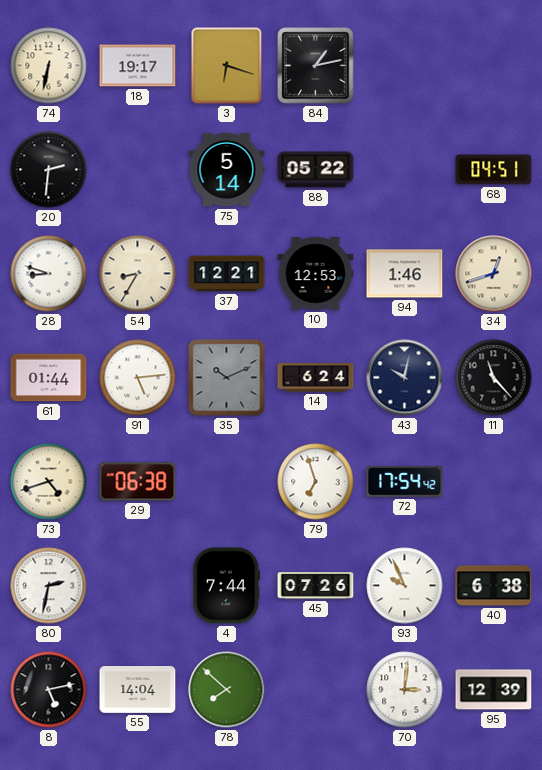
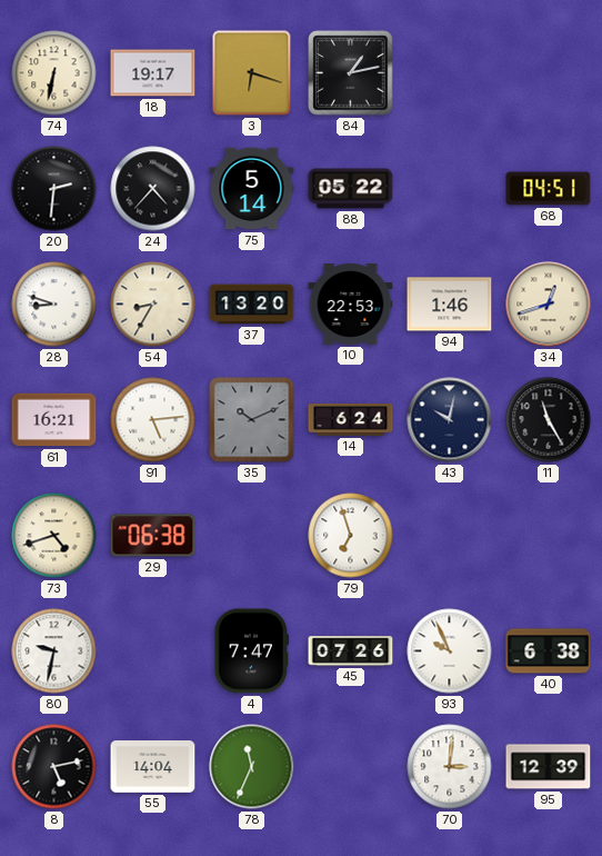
24: none -> 4:37
37: 12:21 -> 13:20
10: 12:53 -> 22:53
61: 01:44 -> 16:21
11: 11:23 -> 11:25
72: 17:54 -> none
80: 2:32 -> 9:32
4: 7:44 -> 7:47
78: 7:52 -> 11:34
